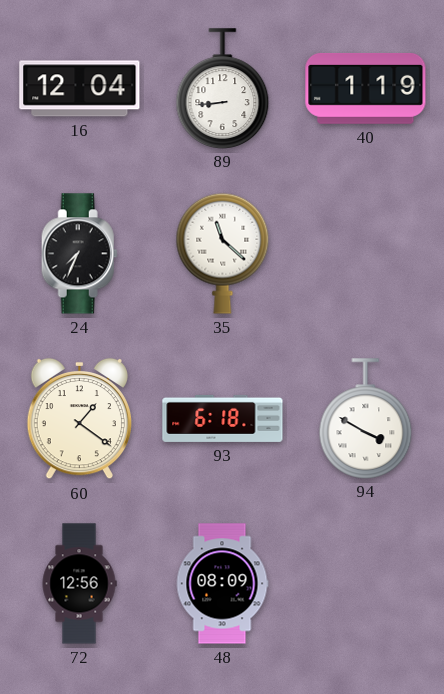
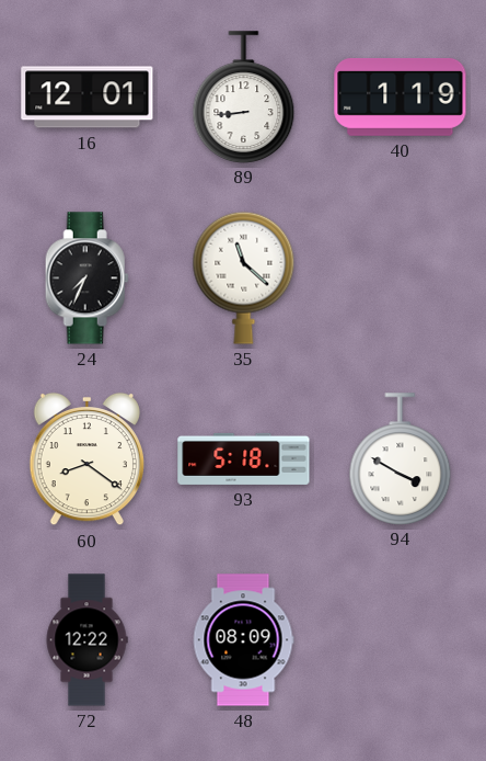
16: 12:04 -> 12:01
60: 1:21 -> 8:21
93: 6:18 -> 5:18
72: 12:56 -> 12:22
